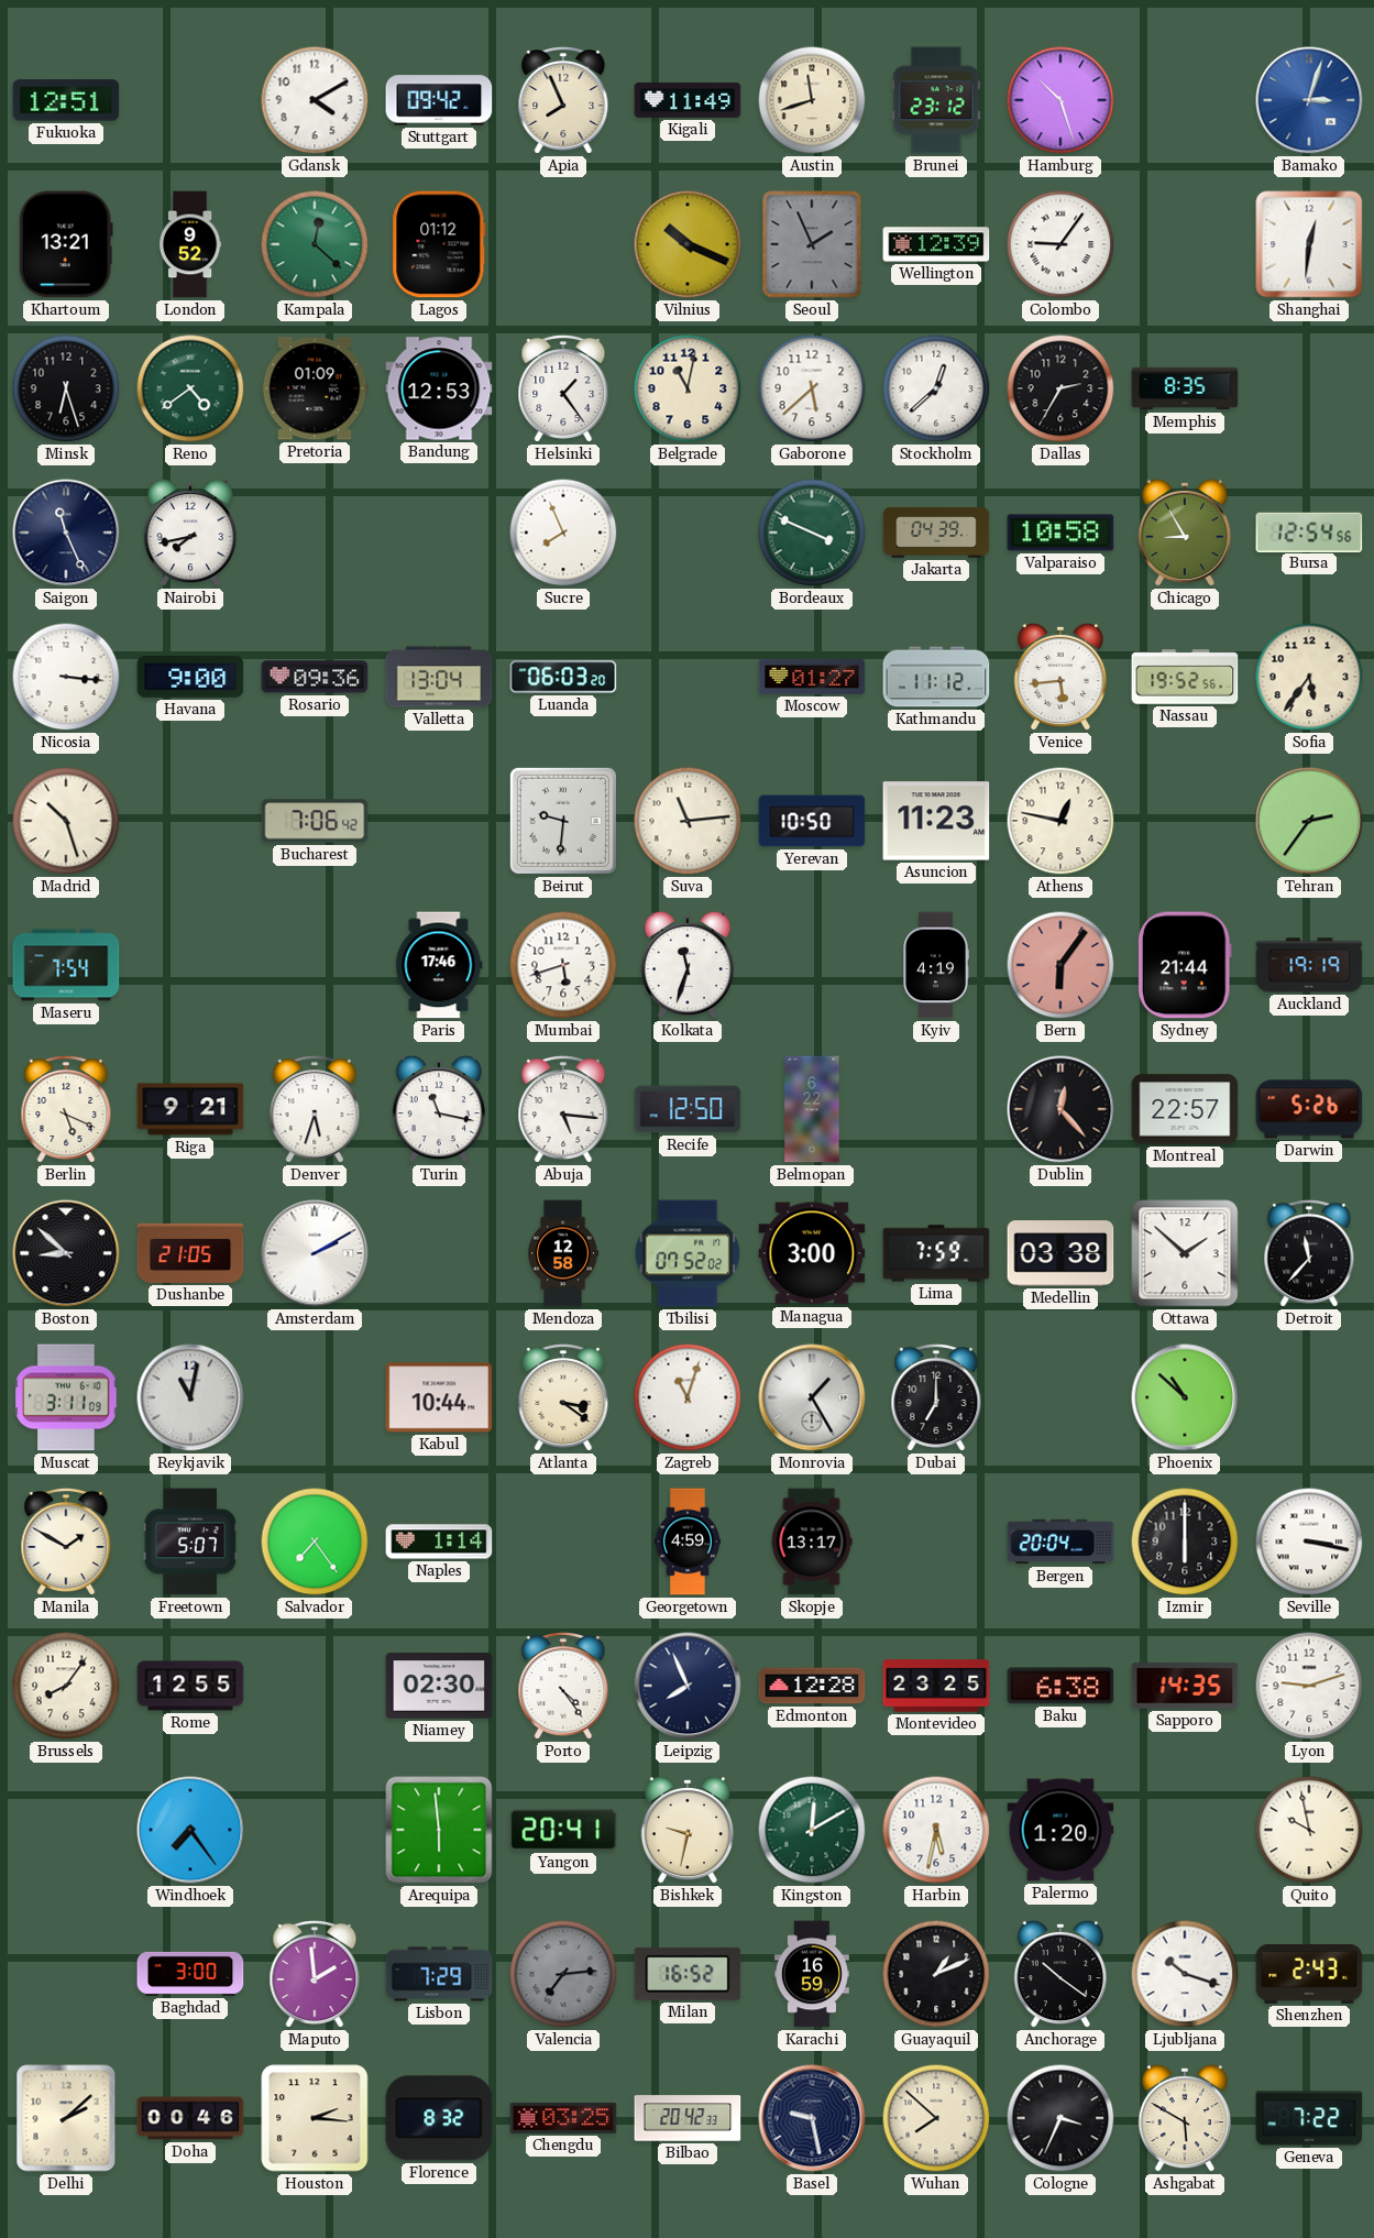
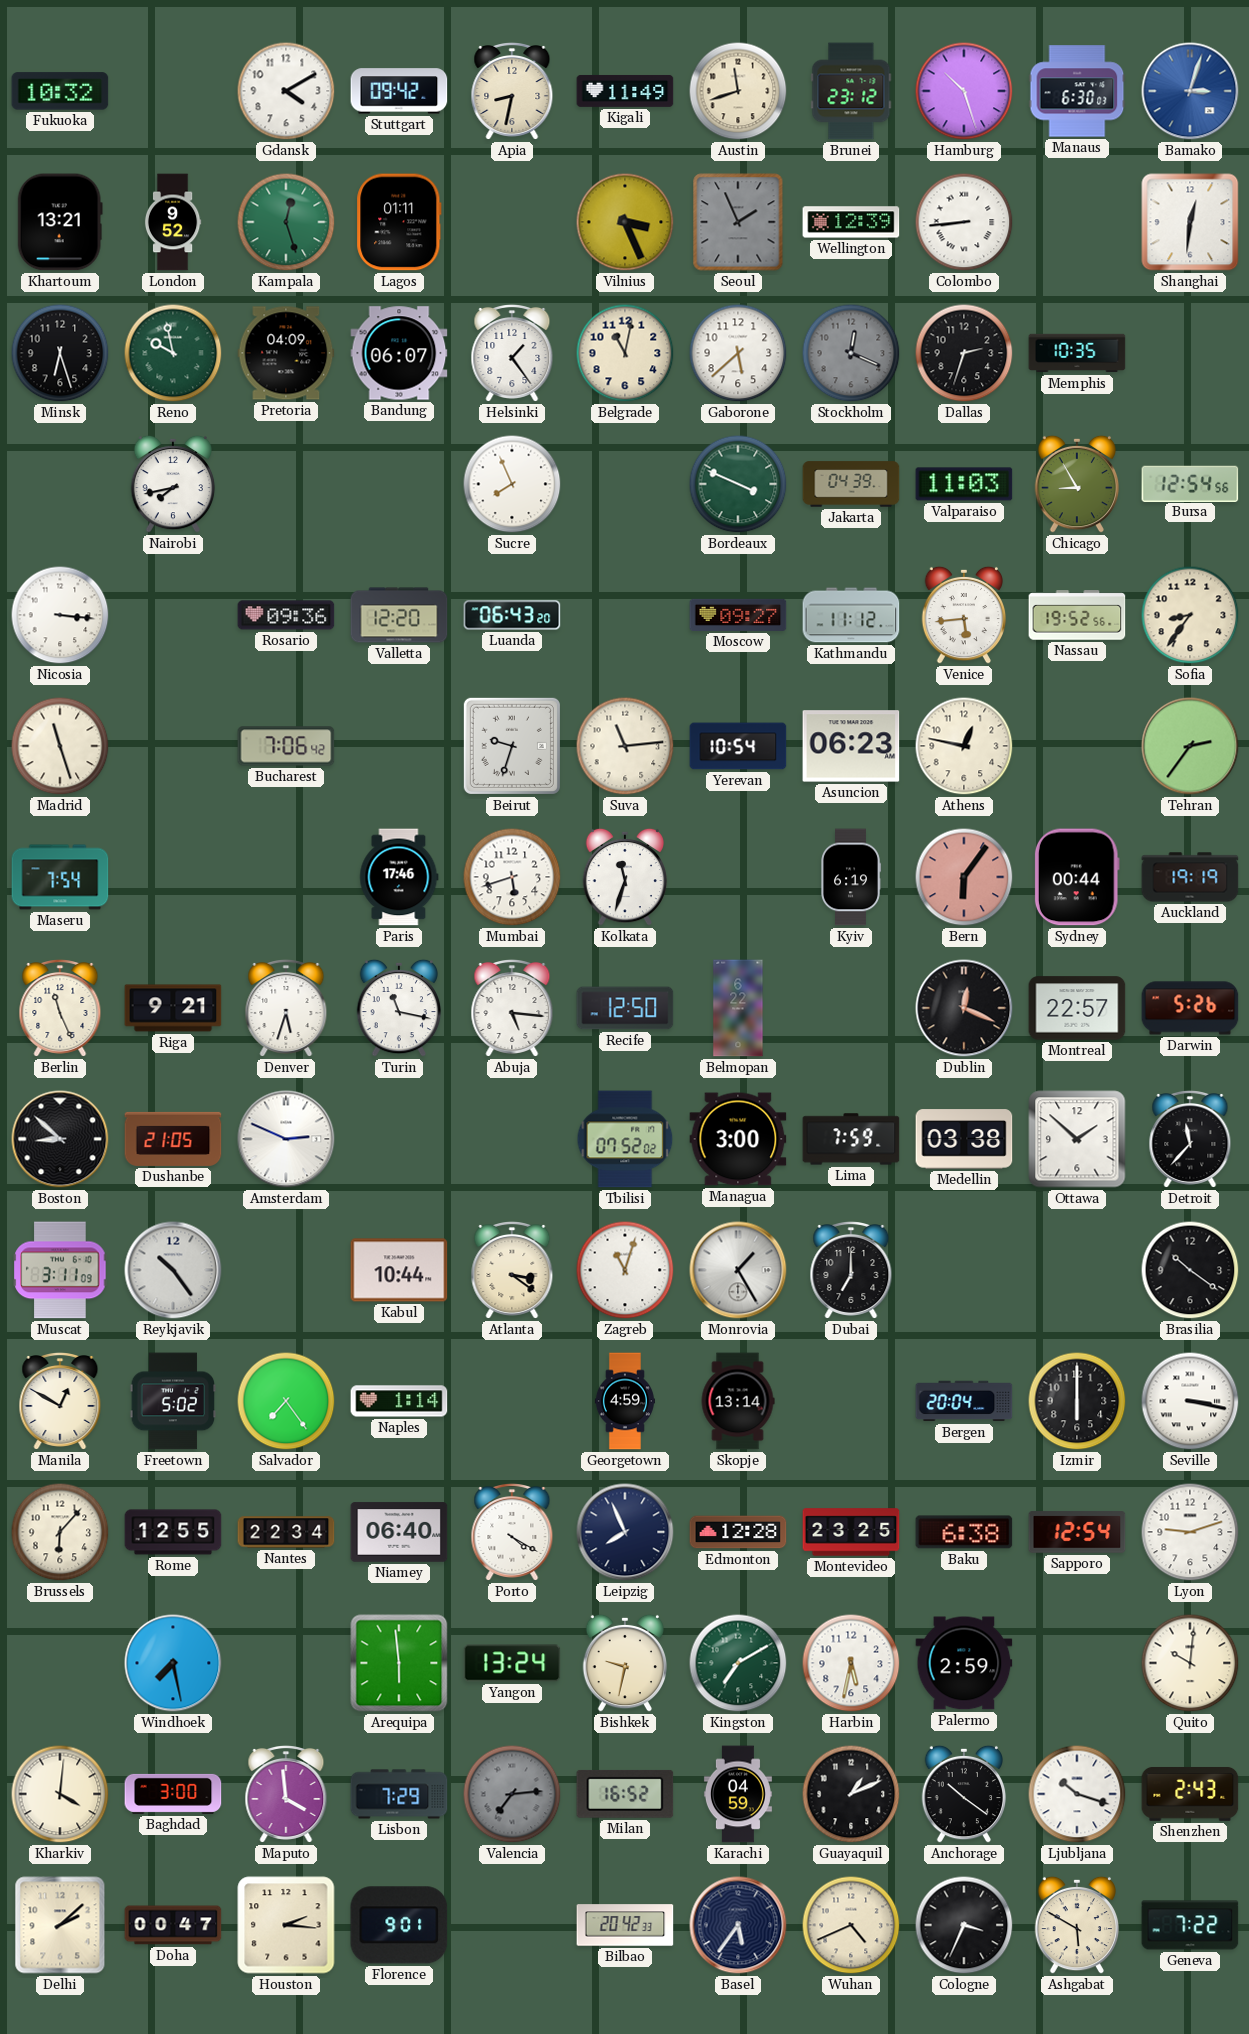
Fukuoka: 12:51 -> 10:32
Apia: 7:56 -> 8:32
Manaus: none -> 6:30
Kampala: 12:22 -> 12:27
Lagos: 01:12 -> 01:11
Vilnius: 10:19 -> 3:26
Colombo: 9:06 -> 8:44
Reno: 4:39 -> 9:58
Pretoria: 01:09 -> 04:09
Bandung: 12:53 -> 06:07
Stockholm: 12:38 -> 12:19
Stockholm dial: white -> grey
Dallas: 2:35 -> 2:33
Memphis: 8:35 -> 10:35
Saigon: 11:26 -> none
Valparaiso: 10:58 -> 11:03
Havana: 9:00 -> none
Valletta: 13:04 -> 12:20
Luanda: 06:03 -> 06:43
Moscow: 01:27 -> 09:27
Sofia: 5:36 -> 8:36
Madrid: 10:27 -> 11:27
Beirut: 9:31 -> 9:33
Yerevan: 10:50 -> 10:54
Asuncion: 11:23 -> 06:23
Kyiv: 4:19 -> 6:19
Sydney: 21:44 -> 00:44
Berlin: 5:19 -> 11:26
Dublin: 12:23 -> 12:19
Amsterdam: 2:10 -> 2:49
Mendoza: 12:58 -> none
Reykjavik: 11:02 -> 10:24
Phoenix: 10:52 -> none
Brasilia: none -> 10:21
Manila: 1:50 -> 12:50
Freetown: 5:07 -> 5:02
Skopje: 13:17 -> 13:14
Brussels: 8:06 -> 6:07
Nantes: none -> 22:34
Niamey: 02:30 -> 06:40
Porto: 4:24 -> 4:20
Sapporo: 14:35 -> 12:54
Windhoek: 7:24 -> 7:28
Yangon: 20:41 -> 13:24
Kingston: 12:10 -> 7:10
Palermo: 1:20 -> 2:59
Quito: 9:58 -> 10:01
Kharkiv: none -> 4:01
Maputo: 1:59 -> 3:59
Karachi: 16:59 -> 04:59
Doha: 00:46 -> 00:47
Florence: 8:32 -> 9:01
Chengdu: 03:25 -> none
Basel: 9:28 -> 5:36
Wuhan: 7:52 -> 4:41
